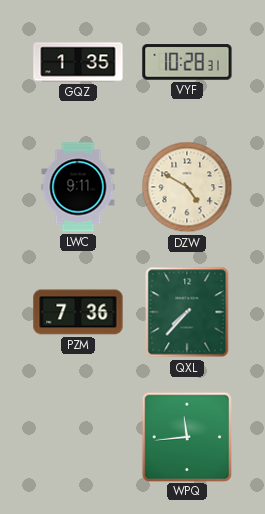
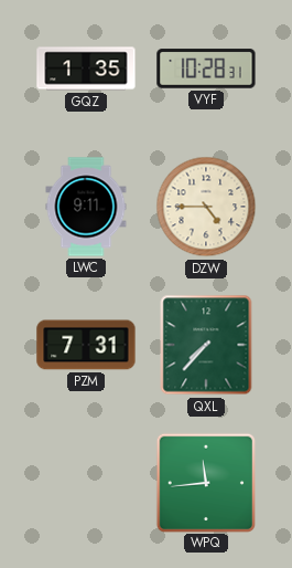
DZW: 4:50 -> 4:45
PZM: 7:36 -> 7:31
